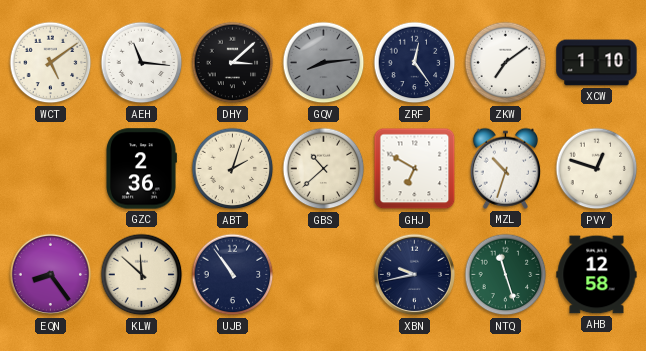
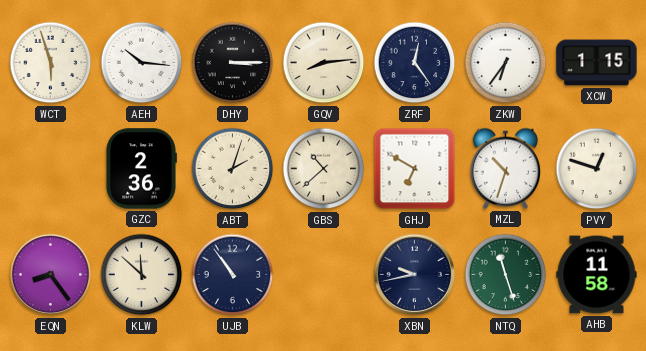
WCT: 5:09 -> 5:57
AEH: 11:16 -> 10:16
DHY: 3:08 -> 3:15
GQV dial: grey -> cream
ZKW: 7:09 -> 6:36
XCW: 1:10 -> 1:15
AHB: 12:58 -> 11:58
